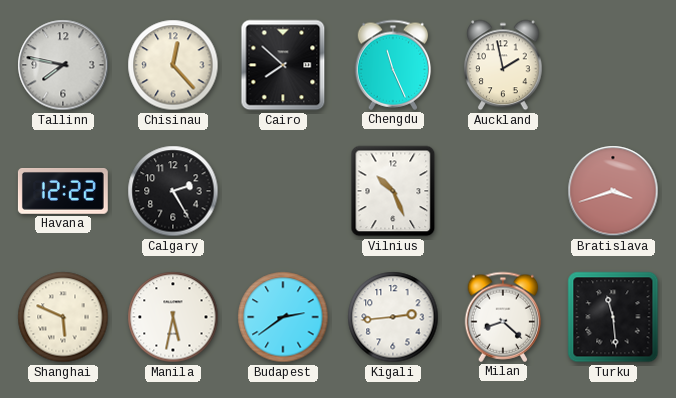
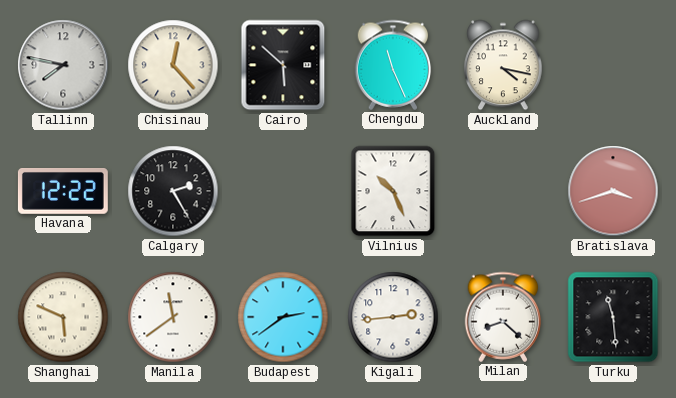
Cairo: 7:52 -> 5:52
Auckland: 1:58 -> 4:17
Manila: 5:32 -> 11:39
